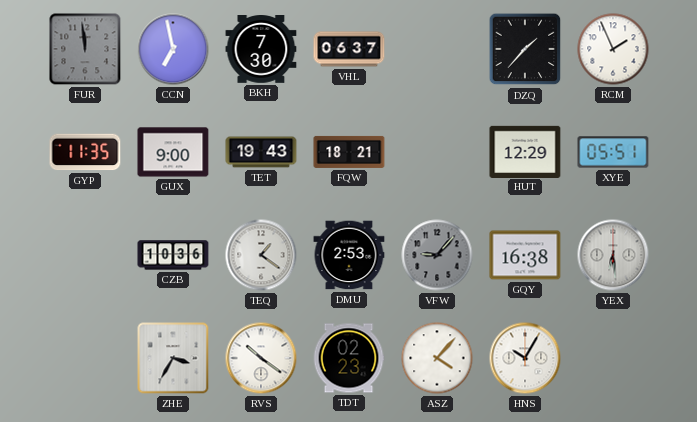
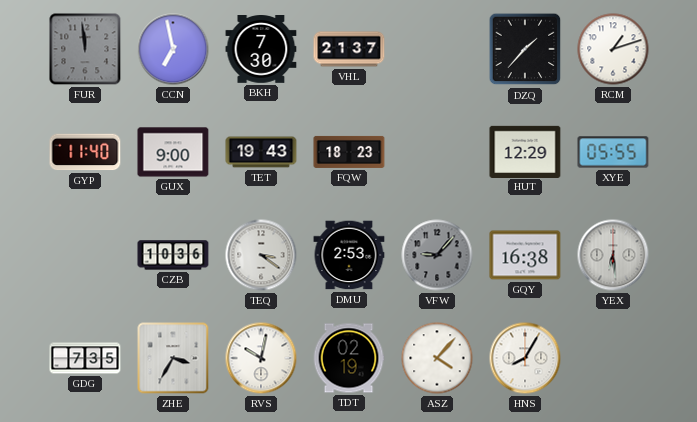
VHL: 06:37 -> 21:37
RCM: 1:56 -> 1:12
GYP: 11:35 -> 11:40
FQW: 18:21 -> 18:23
XYE: 05:51 -> 05:55
TEQ: 1:21 -> 3:21
GDG: none -> 7:35
RVS: 10:21 -> 10:02
TDT: 02:23 -> 02:19
HNS: 10:05 -> 8:05
